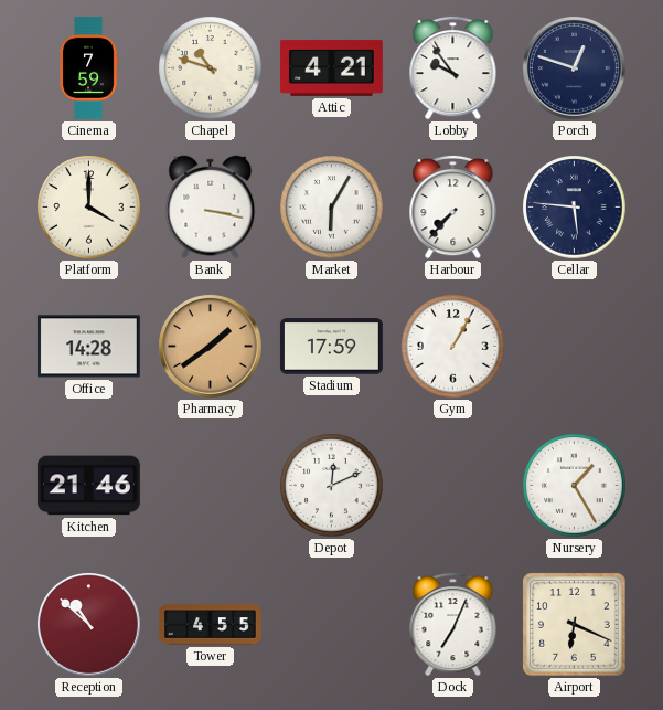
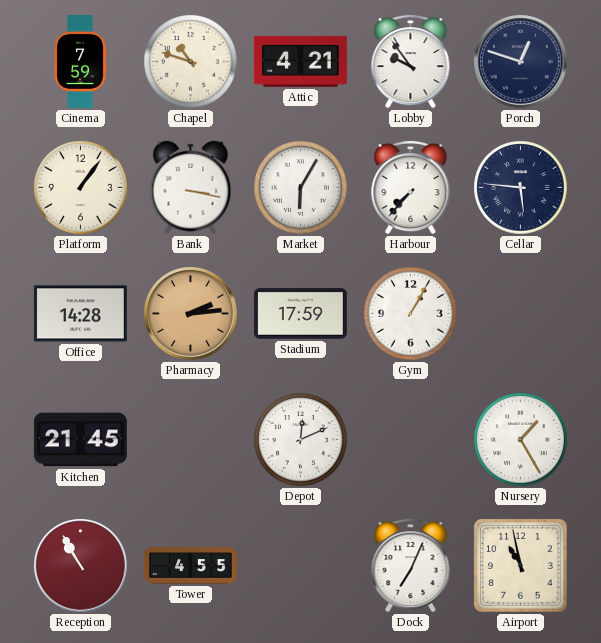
Platform: 4:00 -> 1:06
Pharmacy: 1:39 -> 2:14
Kitchen: 21:46 -> 21:45
Reception: 10:52 -> 10:55
Airport: 6:19 -> 10:58
